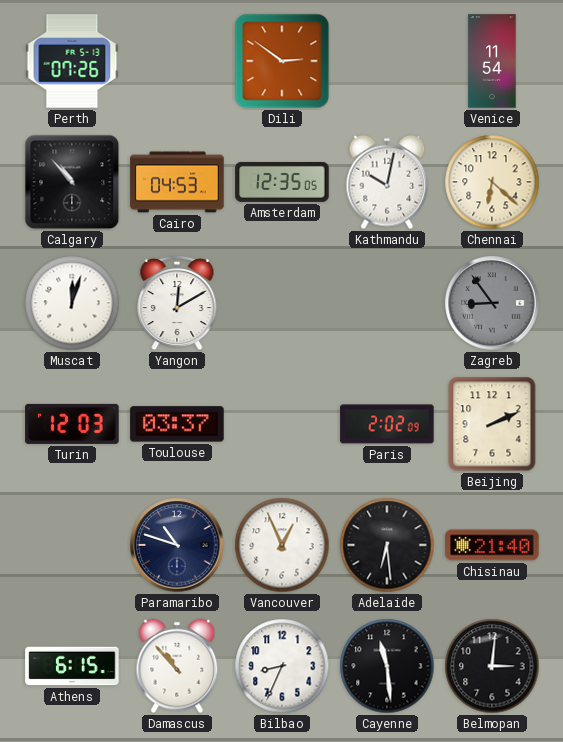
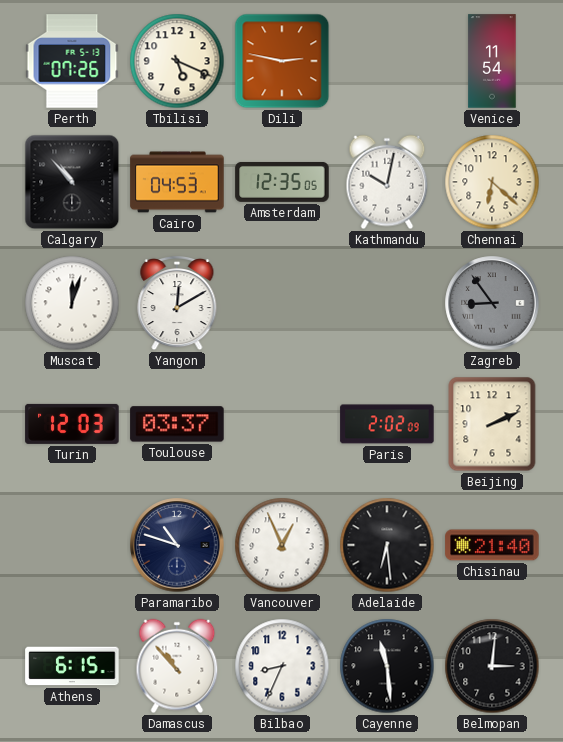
Tbilisi: none -> 5:19
Dili: 2:51 -> 2:47
